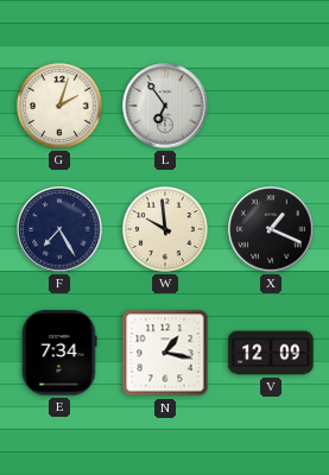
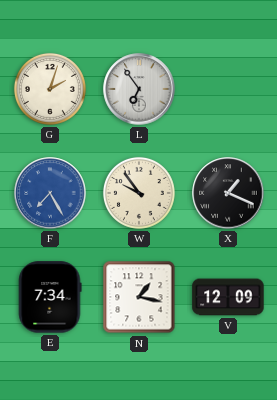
F dial: navy -> blue
W: 9:59 -> 9:54
